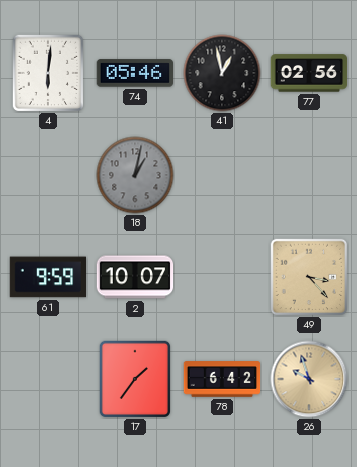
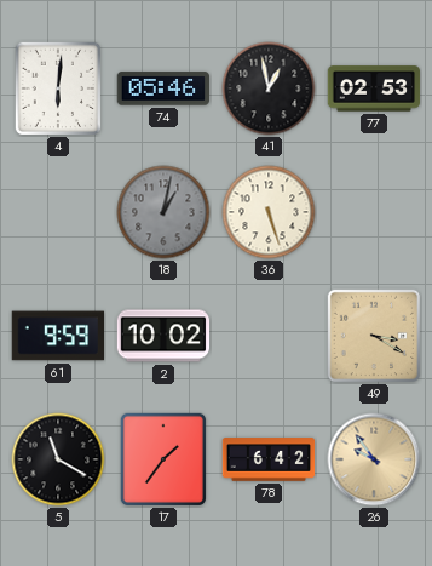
77: 02:56 -> 02:53
36: none -> 5:27
2: 10:07 -> 10:02
49: 3:23 -> 3:20
5: none -> 11:20
26: 9:57 -> 9:54
